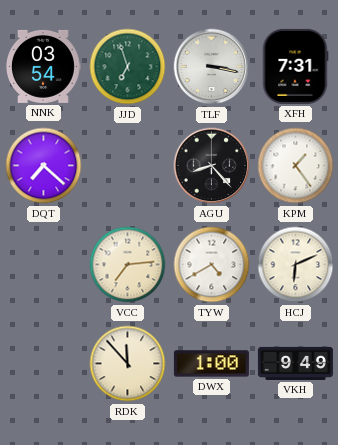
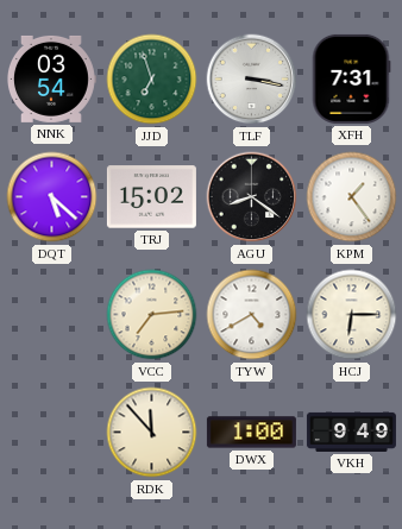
DQT: 7:22 -> 5:22
TRJ: none -> 15:02
AGU: 8:23 -> 8:21
HCJ: 6:11 -> 6:15
